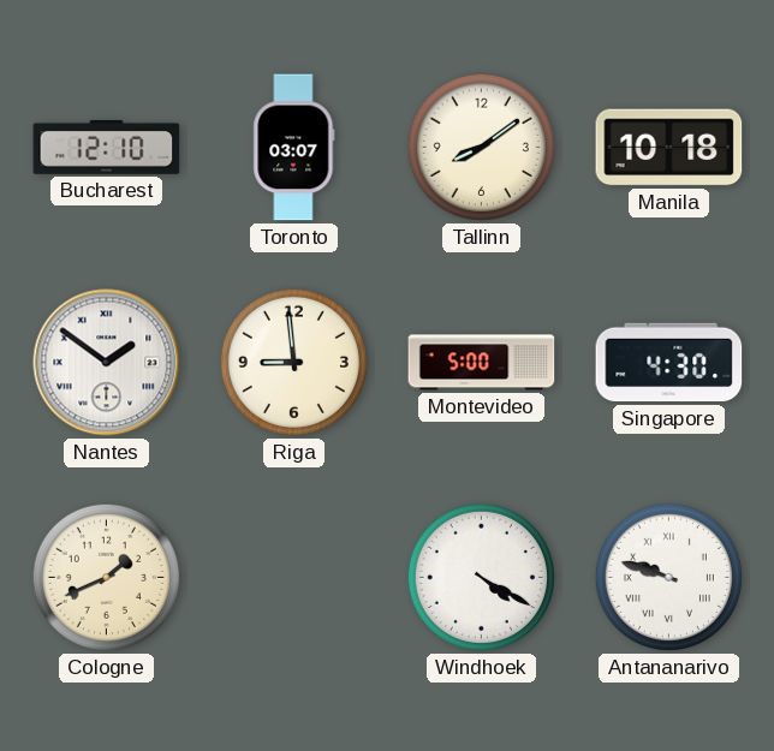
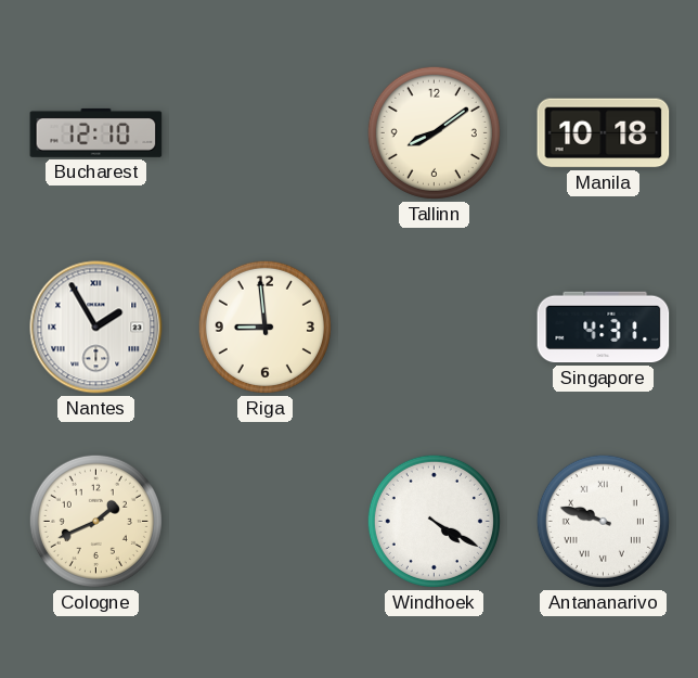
Toronto: 03:07 -> none
Nantes: 1:51 -> 1:55
Montevideo: 5:00 -> none
Singapore: 4:30 -> 4:31
